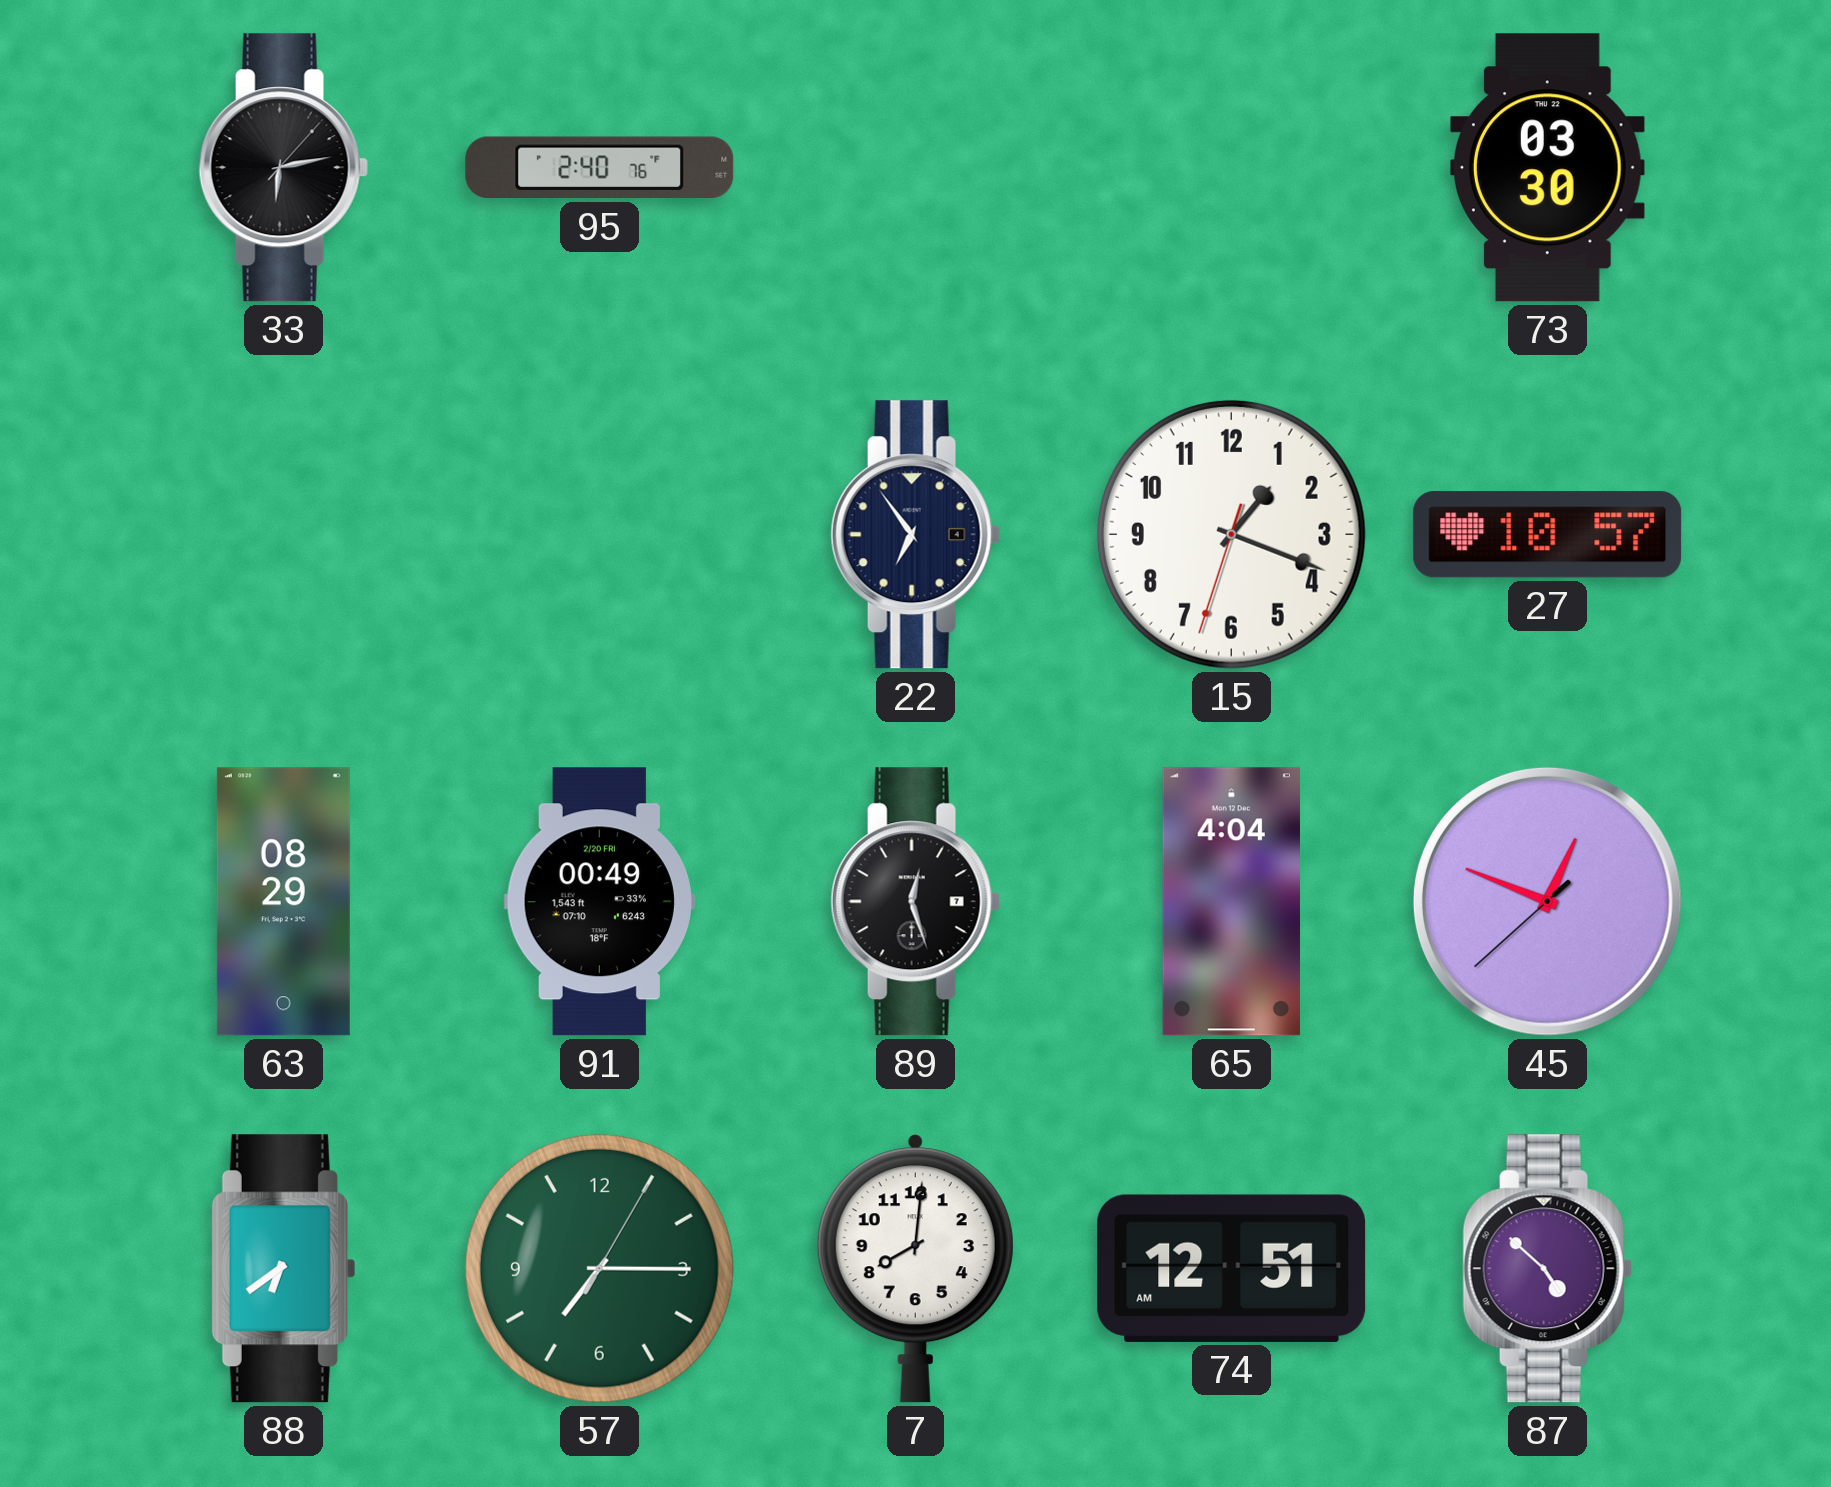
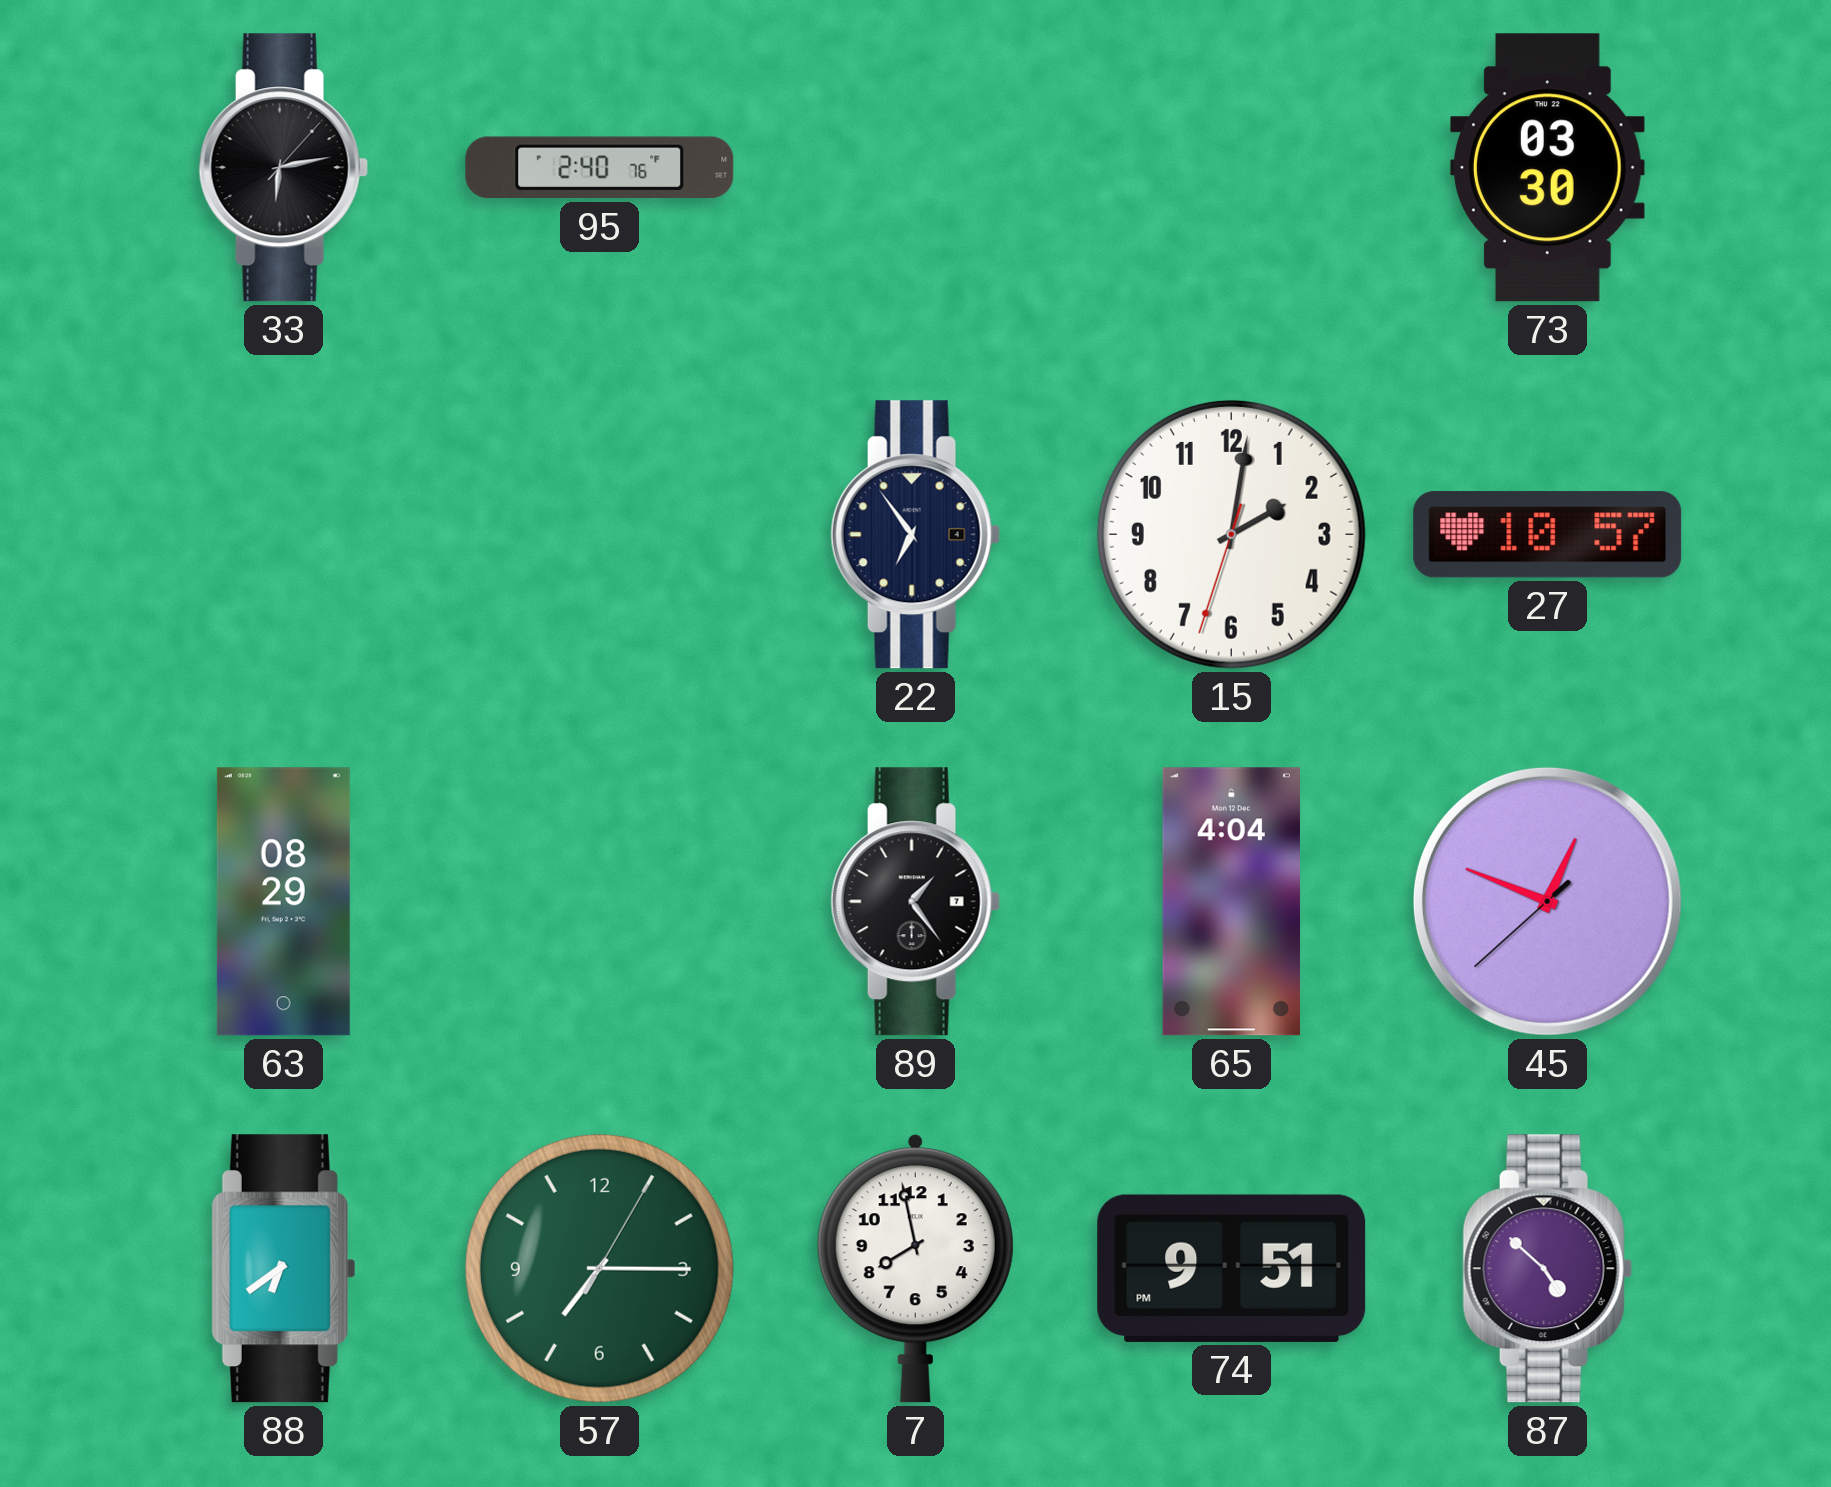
15: 1:18 -> 2:01
91: 00:49 -> none
89: 12:27 -> 1:24
7: 8:01 -> 7:58
74: 12:51 -> 9:51
